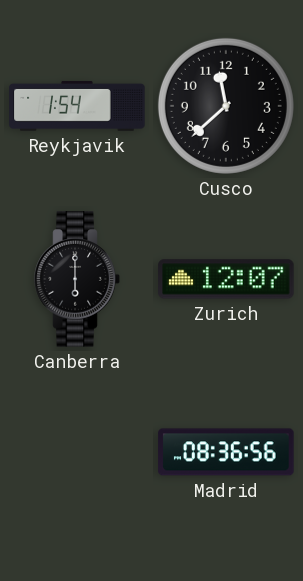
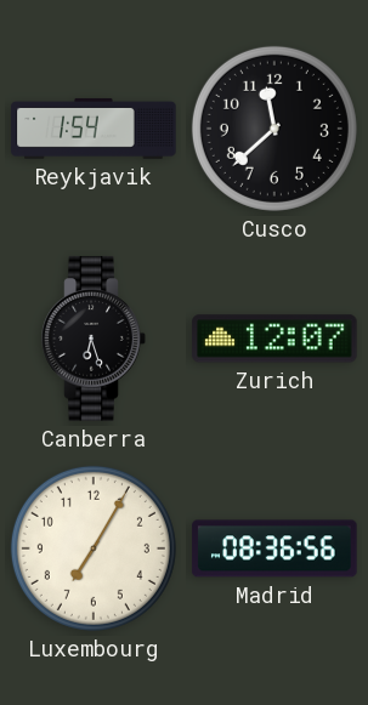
Canberra: 6:00 -> 6:27
Luxembourg: none -> 7:05
